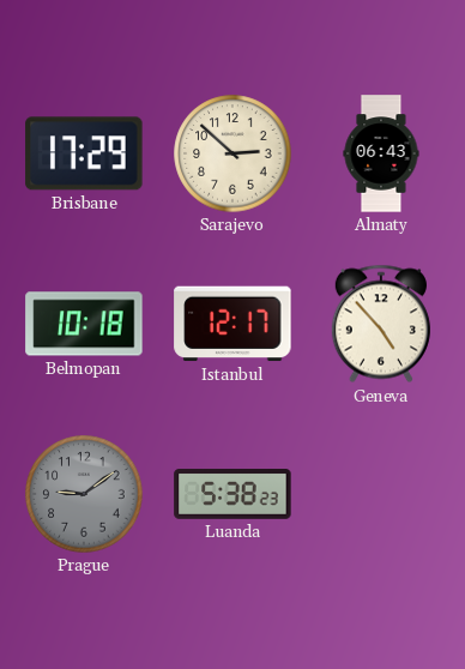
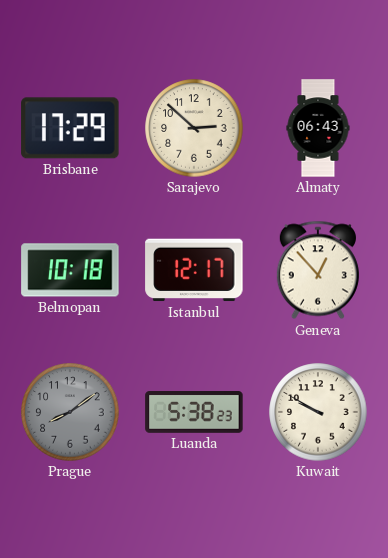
Geneva: 4:53 -> 12:53
Prague: 9:09 -> 8:09
Kuwait: none -> 9:50
